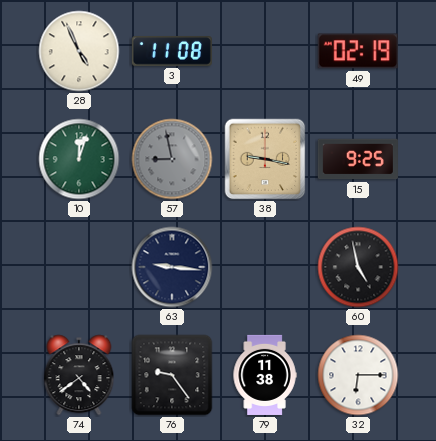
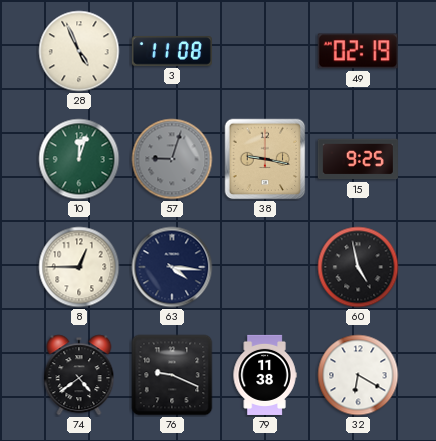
57: 8:58 -> 9:03
8: none -> 12:45
63: 9:16 -> 4:16
76: 9:24 -> 9:19
32: 6:15 -> 6:20
